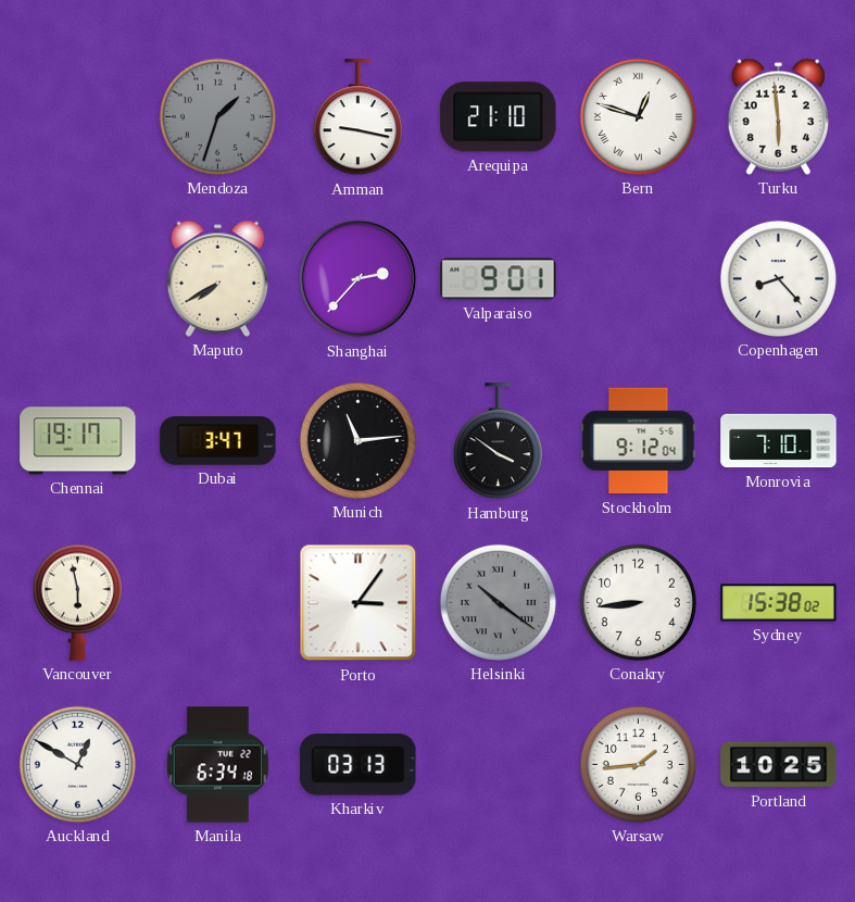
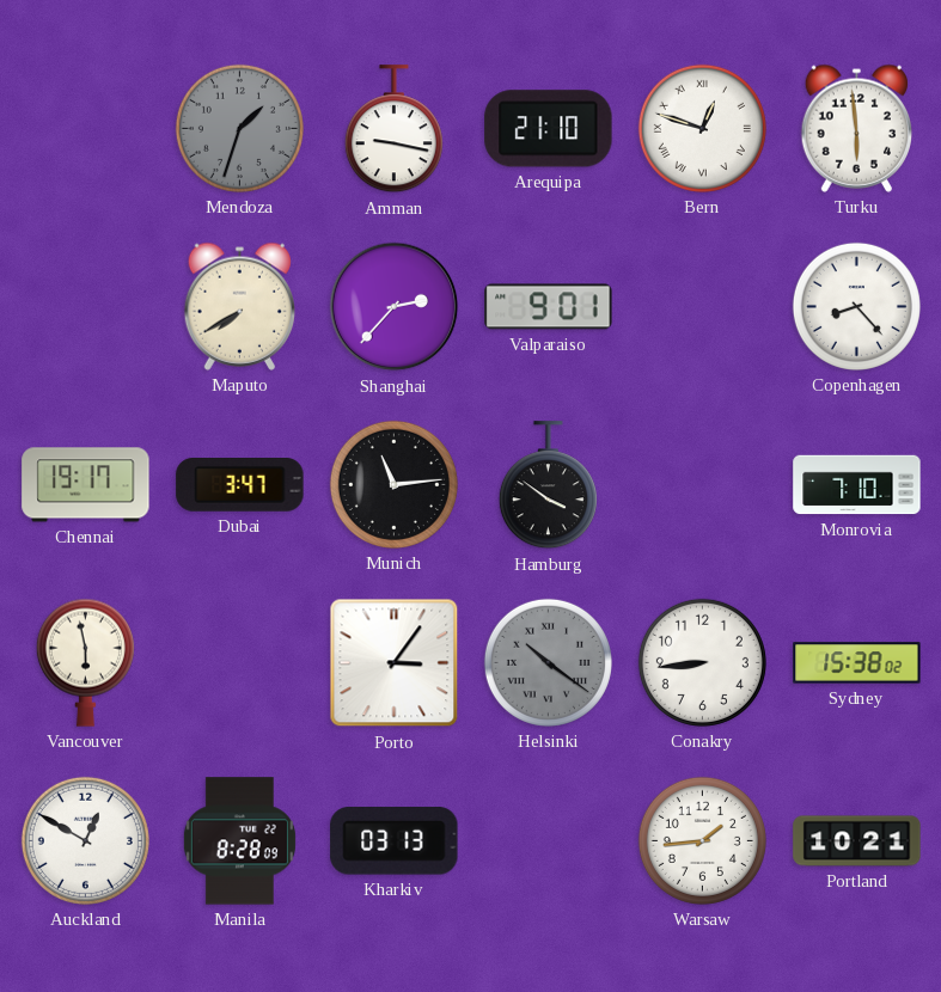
Stockholm: 9:12 -> none
Manila: 6:34 -> 8:28
Portland: 10:25 -> 10:21
